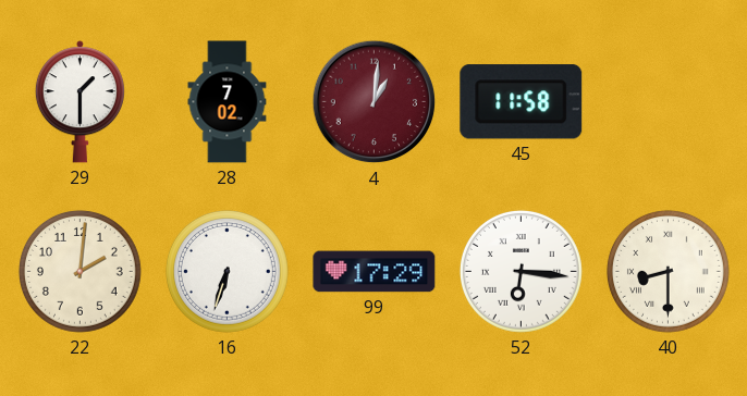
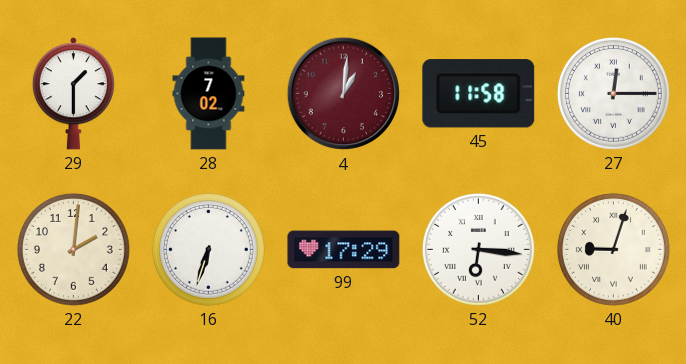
27: none -> 12:15
40: 8:30 -> 9:03
